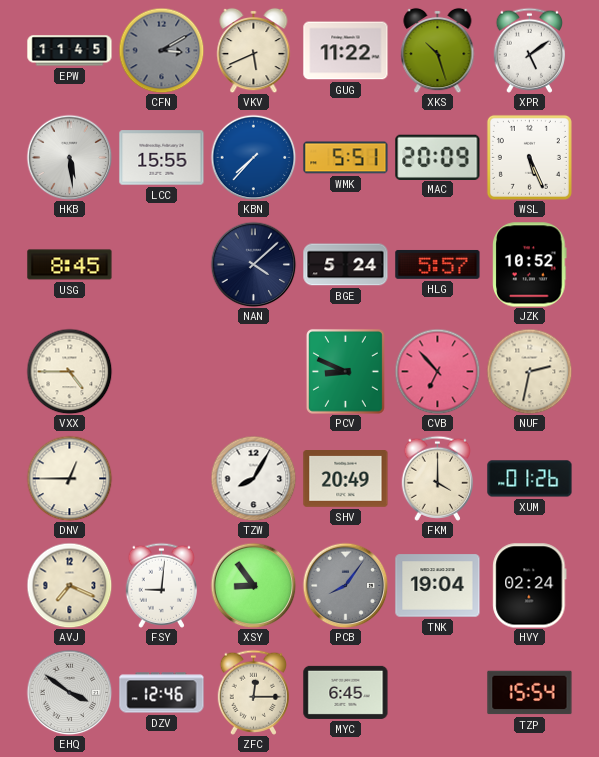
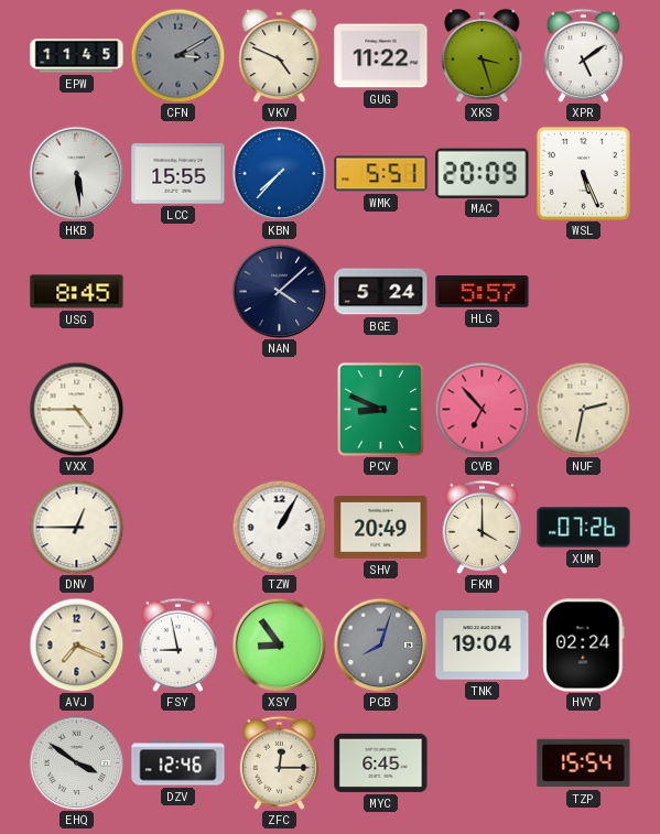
VKV: 5:41 -> 4:49
XKS: 10:27 -> 3:27
JZK: 10:52 -> none
TZW: 8:05 -> 1:05
XUM: 01:26 -> 07:26
FSY: 9:01 -> 8:58
PCB: 8:06 -> 8:03
